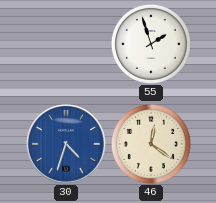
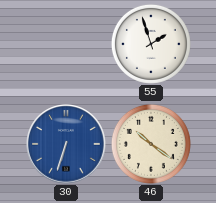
30: 4:33 -> 6:33
46: 12:21 -> 10:21
